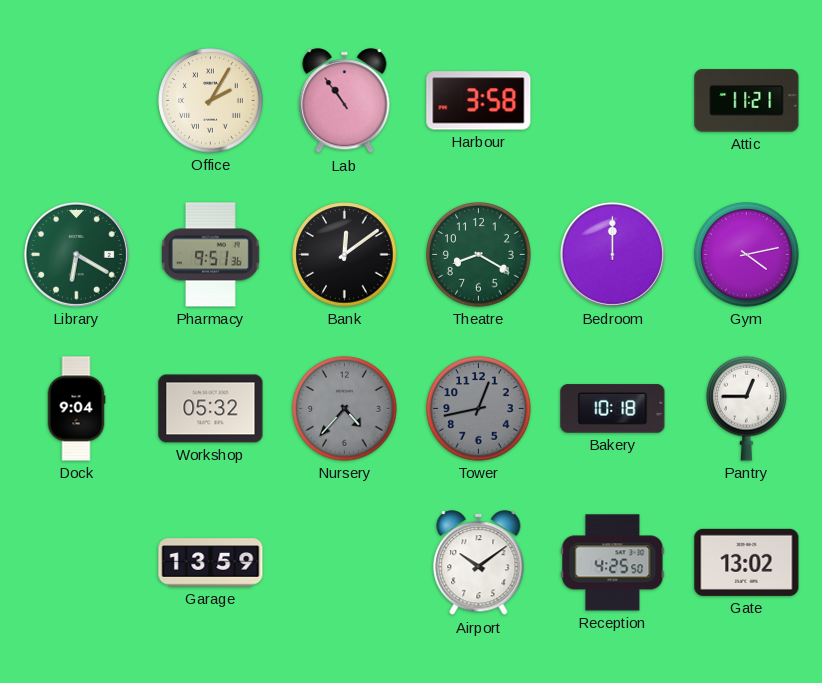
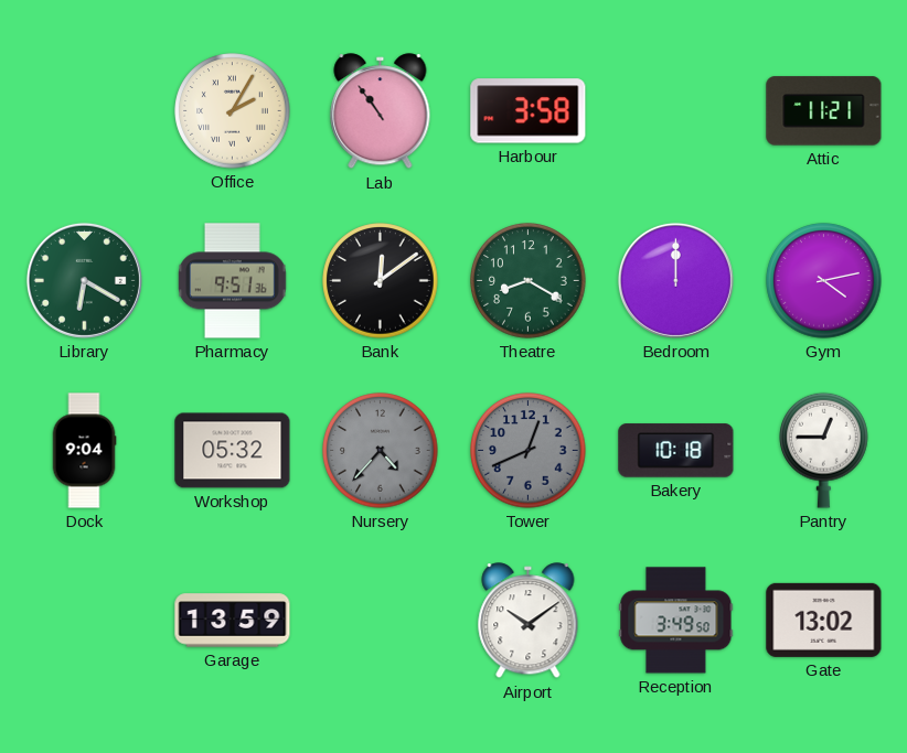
Tower: 12:43 -> 12:41
Reception: 4:25 -> 3:49
